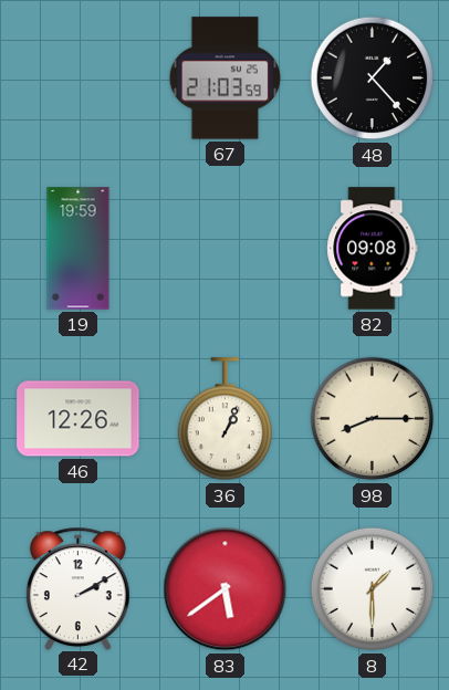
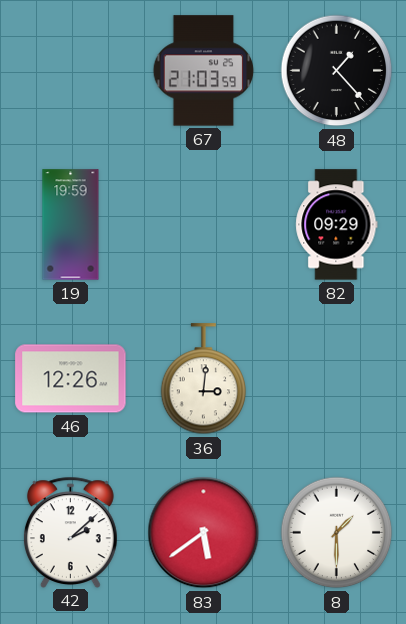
82: 09:08 -> 09:29
36: 1:04 -> 3:01
98: 8:15 -> none
42: 2:10 -> 2:08
